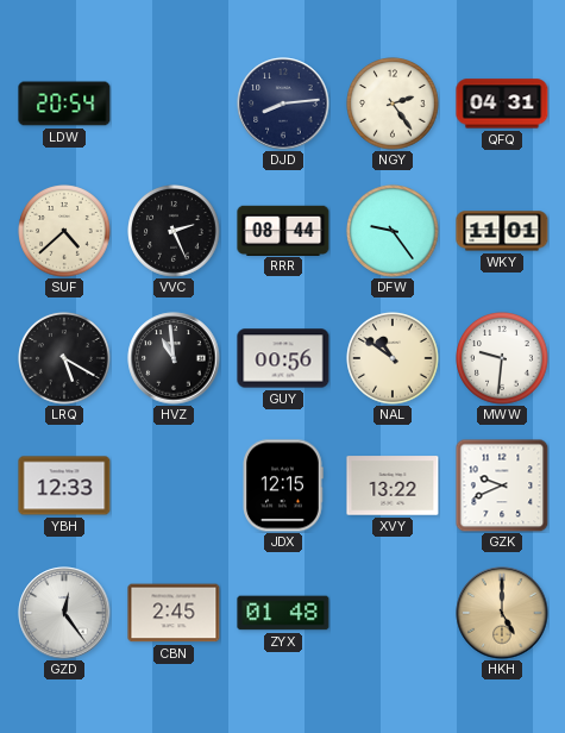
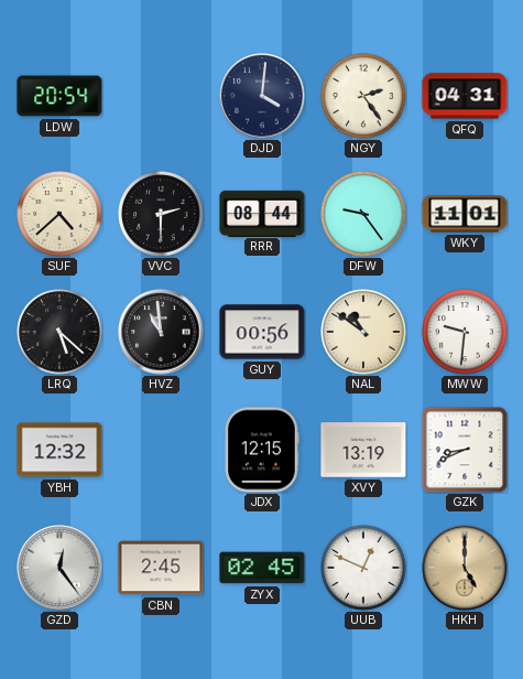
DJD: 8:14 -> 4:01
VVC: 2:26 -> 2:30
LRQ: 5:20 -> 5:22
YBH: 12:33 -> 12:32
XVY: 13:22 -> 13:19
GZK: 9:41 -> 8:41
ZYX: 01:48 -> 02:45
UUB: none -> 12:49
